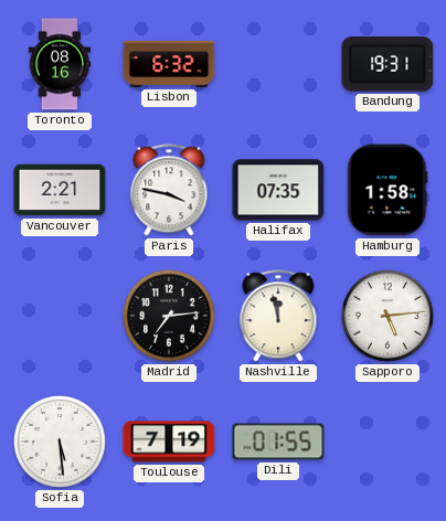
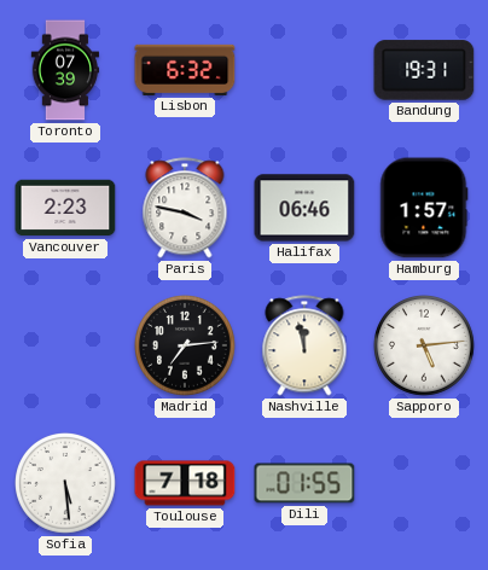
Toronto: 08:16 -> 07:39
Vancouver: 2:21 -> 2:23
Halifax: 07:35 -> 06:46
Hamburg: 1:58 -> 1:57
Toulouse: 7:19 -> 7:18
